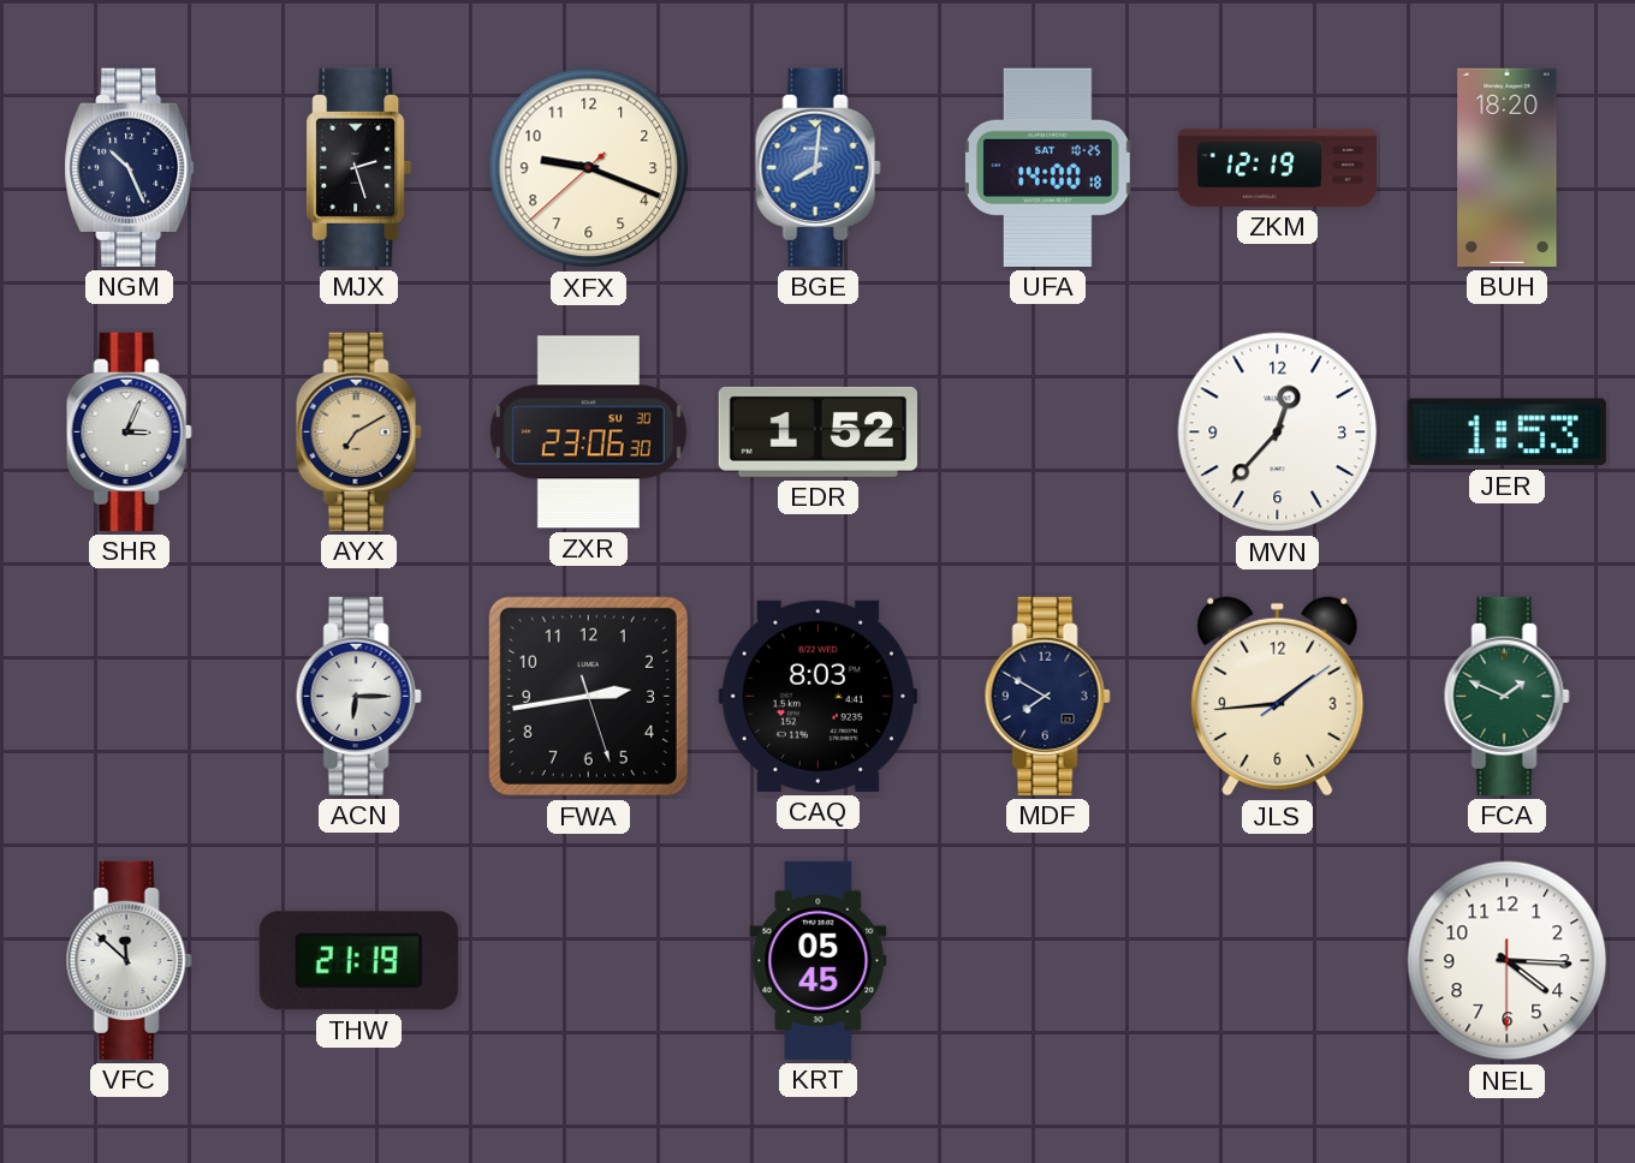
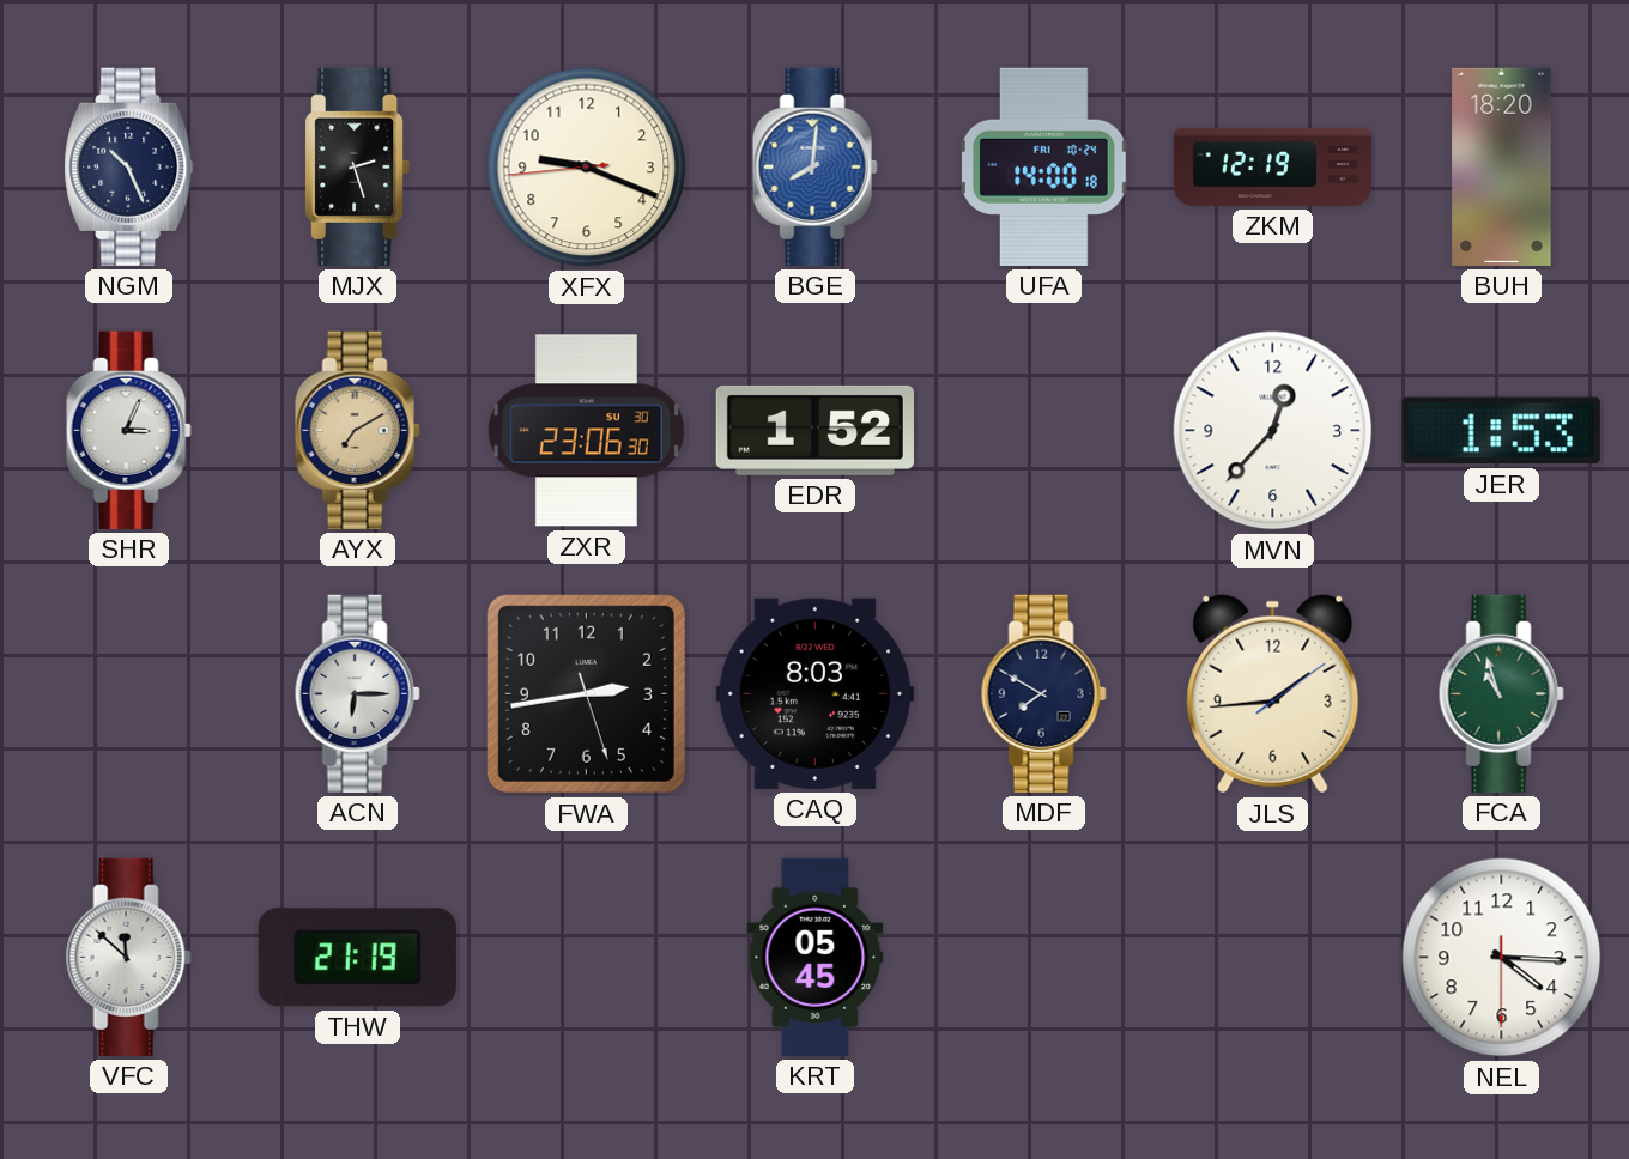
XFX: 9:18:38 -> 9:18:44
UFA date: SAT 10-25 -> FRI 10-24
FCA: 1:49 -> 10:57
